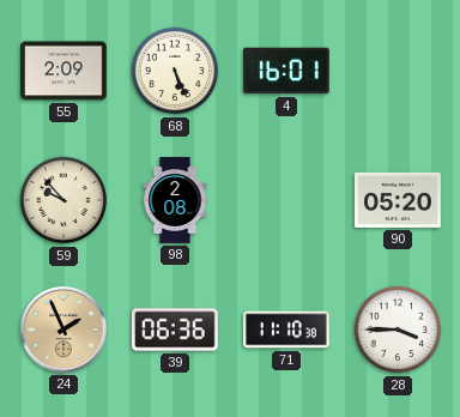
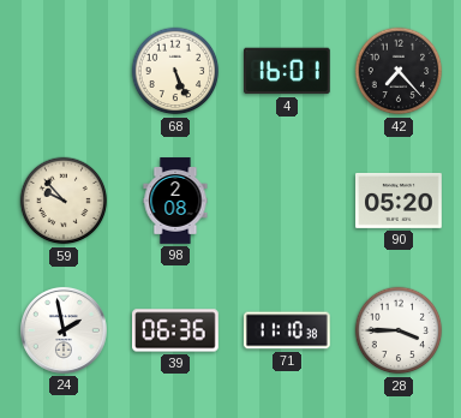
55: 2:09 -> none
42: none -> 7:23
24: 1:56 -> 1:58
24 dial: champagne -> white
